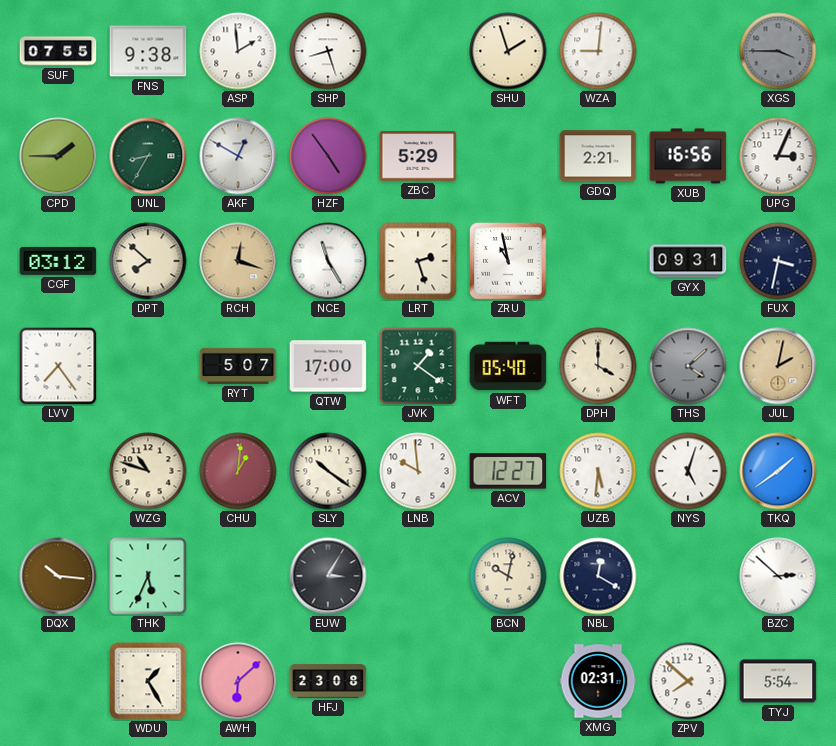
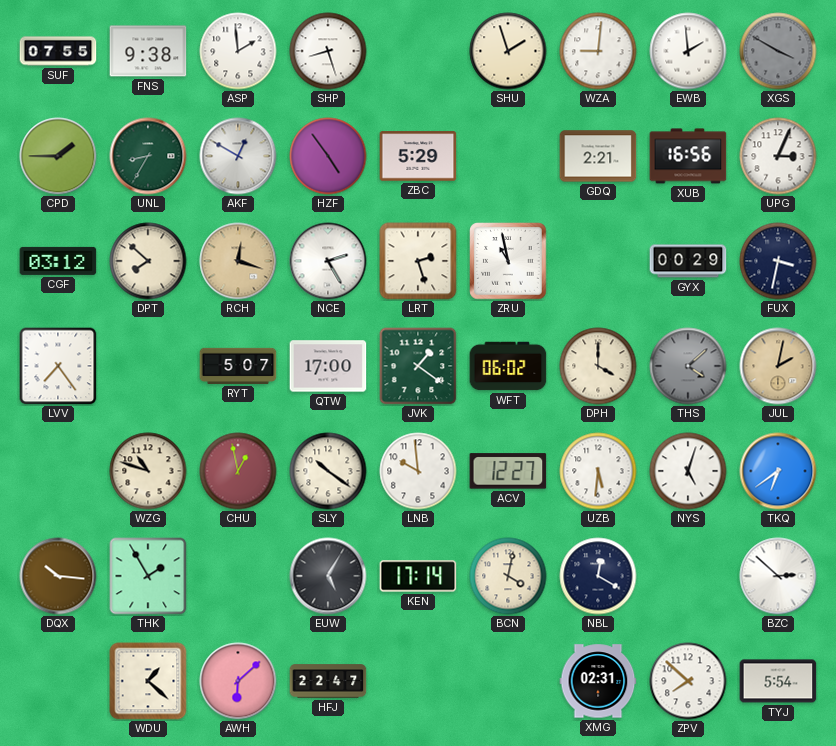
EWB: none -> 1:59
XGS: 3:45 -> 3:50
NCE: 11:25 -> 2:25
GYX: 09:31 -> 00:29
WFT: 05:40 -> 06:02
CHU: 1:01 -> 12:58
TKQ: 1:39 -> 6:39
THK: 5:34 -> 1:55
EUW: 3:05 -> 5:05
KEN: none -> 17:14
BCN: 10:02 -> 4:02
WDU: 1:25 -> 1:22
HFJ: 23:08 -> 22:47
